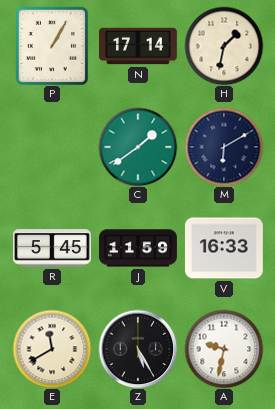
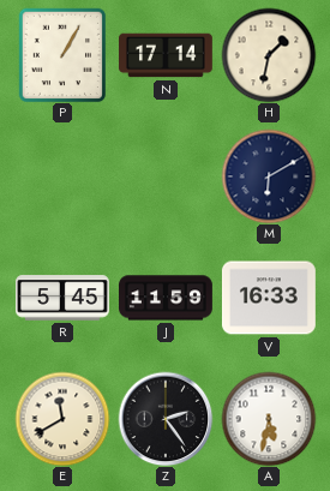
C: 1:39 -> none
Z: 5:25 -> 2:24
A: 9:32 -> 5:32
